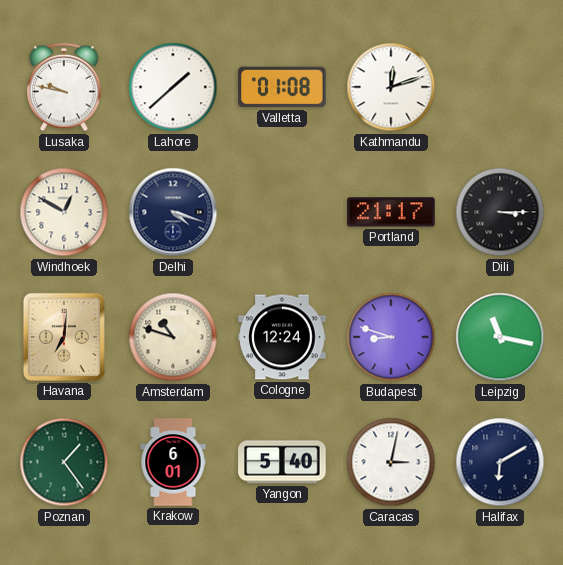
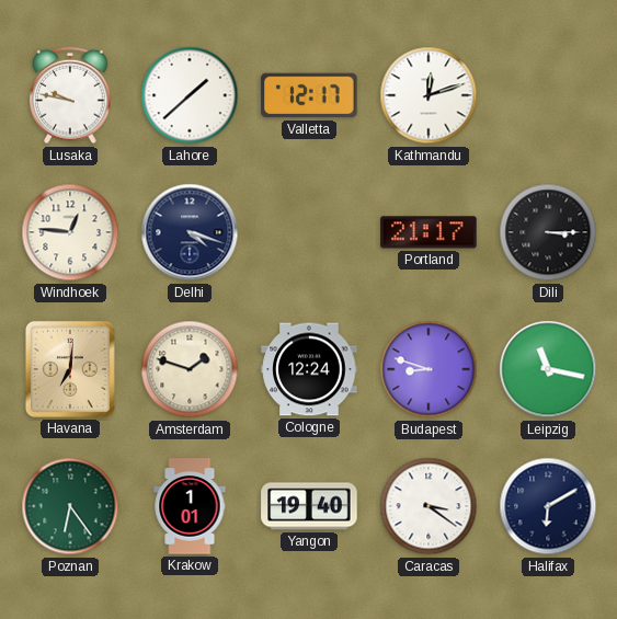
Valletta: 01:08 -> 12:17
Windhoek: 12:50 -> 12:46
Amsterdam: 10:48 -> 1:48
Poznan: 1:24 -> 6:24
Krakow: 6:01 -> 1:01
Yangon: 5:40 -> 19:40
Caracas: 3:02 -> 3:21
